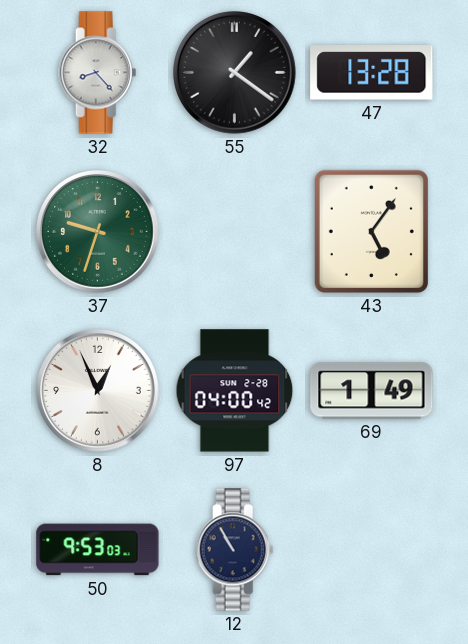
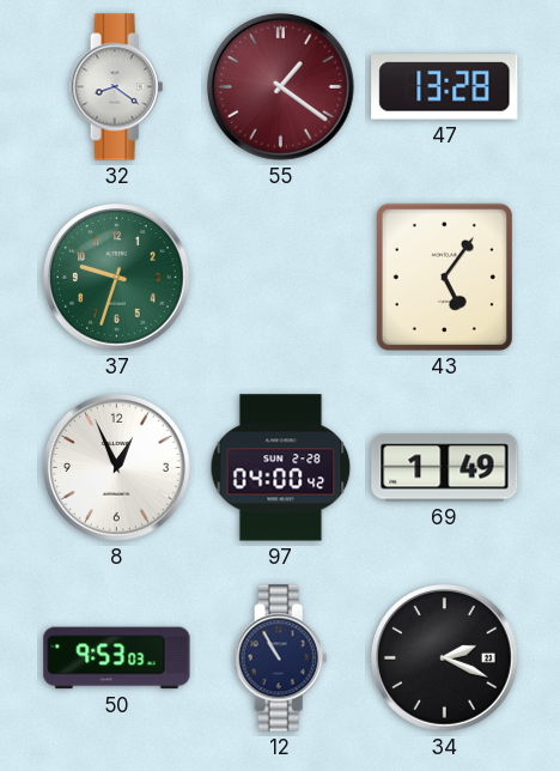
32: 8:23 -> 8:21
55 dial: black -> burgundy
34: none -> 2:19
